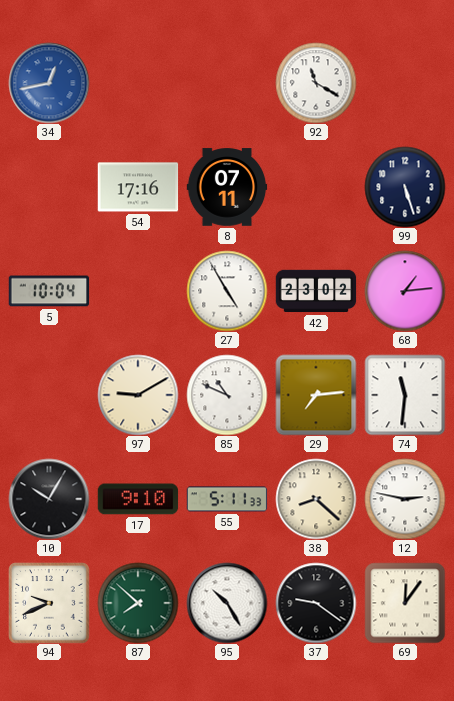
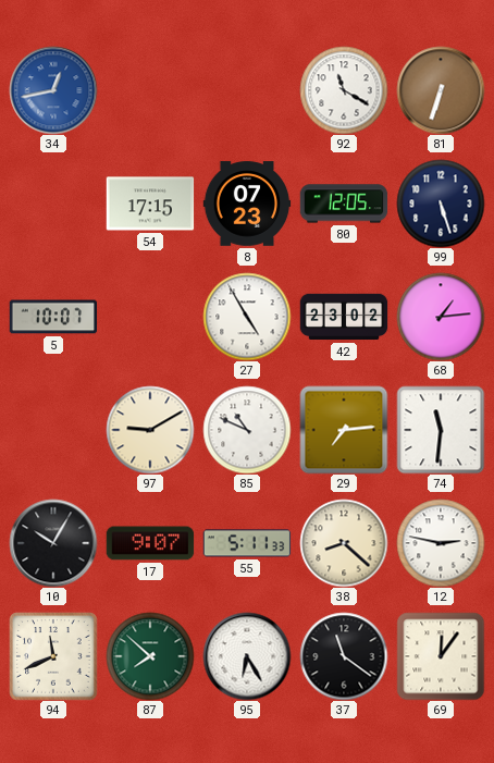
81: none -> 6:33
54: 17:16 -> 17:15
8: 07:11 -> 07:23
80: none -> 12:05
5: 10:04 -> 10:07
17: 9:10 -> 9:07
94: 9:41 -> 11:41
95: 10:25 -> 6:25
37: 9:21 -> 11:21
